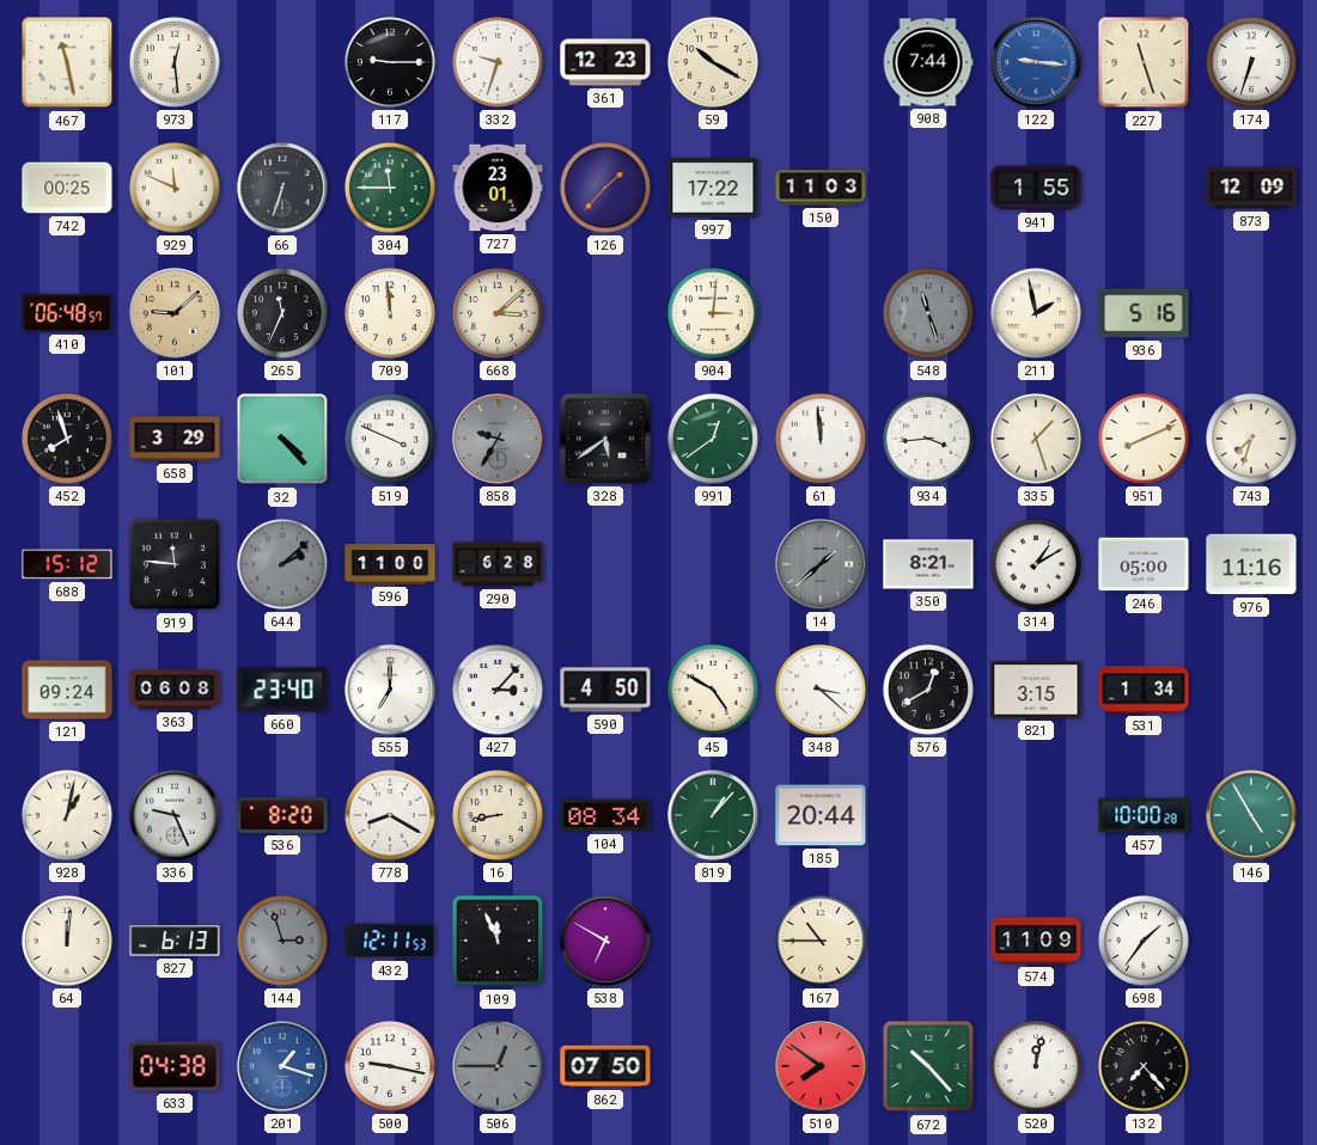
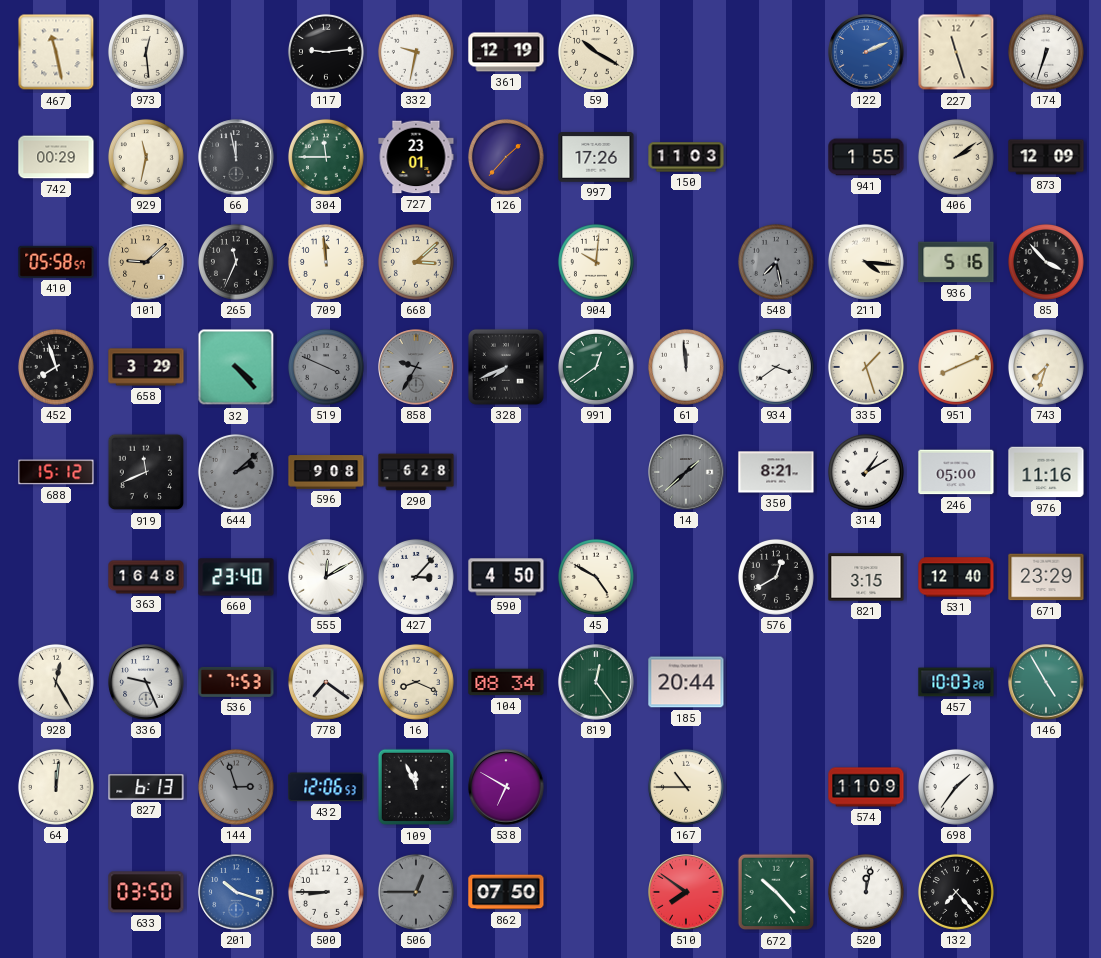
117: 9:15 -> 9:14
332: 9:33 -> 9:32
361: 12:23 -> 12:19
908: 7:44 -> none
122: 9:16 -> 2:11
742: 00:25 -> 00:29
929: 11:49 -> 11:32
66: 6:33 -> 11:58
997: 17:22 -> 17:26
406: none -> 2:09
410: 06:48 -> 05:58
904: 3:01 -> 10:01
548: 11:27 -> 7:28
211: 1:58 -> 4:16
85: none -> 3:53
519 dial: white -> grey
328: 5:39 -> 7:41
934: 3:44 -> 3:39
919: 11:46 -> 11:41
596: 11:00 -> 9:08
121: 09:24 -> none
363: 06:08 -> 16:48
555: 7:00 -> 12:10
348: 3:22 -> none
531: 1:34 -> 12:40
671: none -> 23:29
928: 1:02 -> 12:25
536: 8:20 -> 7:53
778: 8:20 -> 7:21
16: 8:43 -> 8:19
819: 1:07 -> 12:24
457: 10:00 -> 10:03
432: 12:11 -> 12:06
633: 04:38 -> 03:50
201: 1:18 -> 10:18
500: 9:17 -> 8:45
